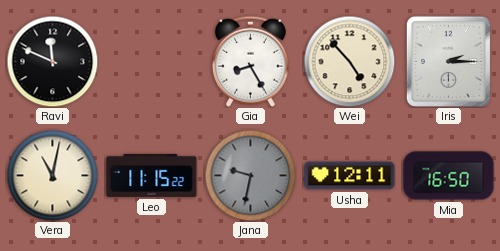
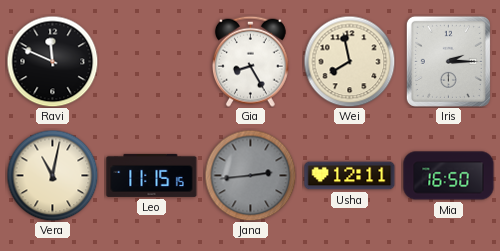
Wei: 4:53 -> 7:58
Leo: 11:15:22 -> 11:15:15
Jana: 9:32 -> 2:44
